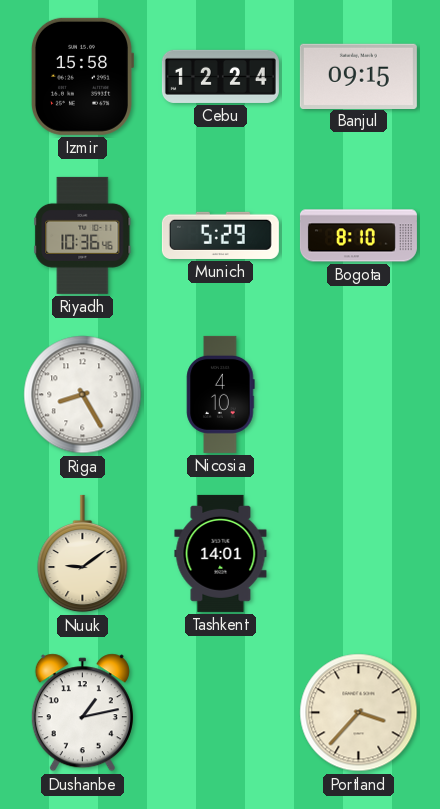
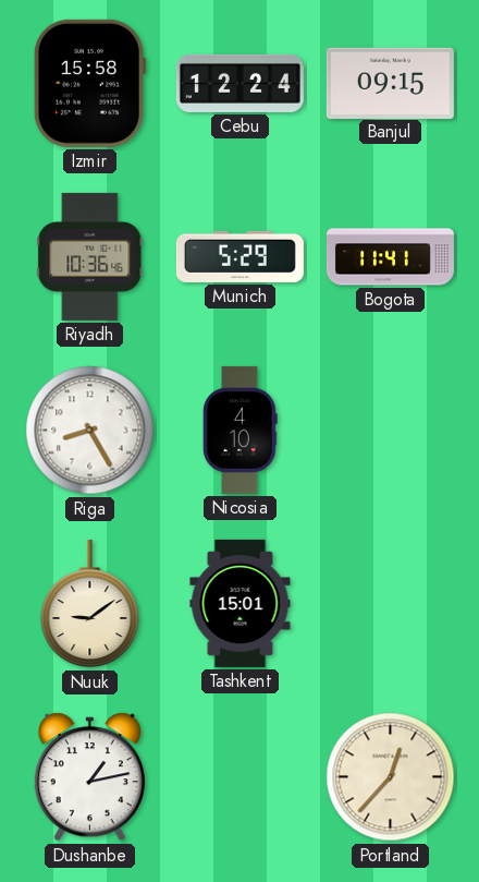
Bogota: 8:10 -> 11:41
Tashkent: 14:01 -> 15:01
Portland: 3:37 -> 12:37
